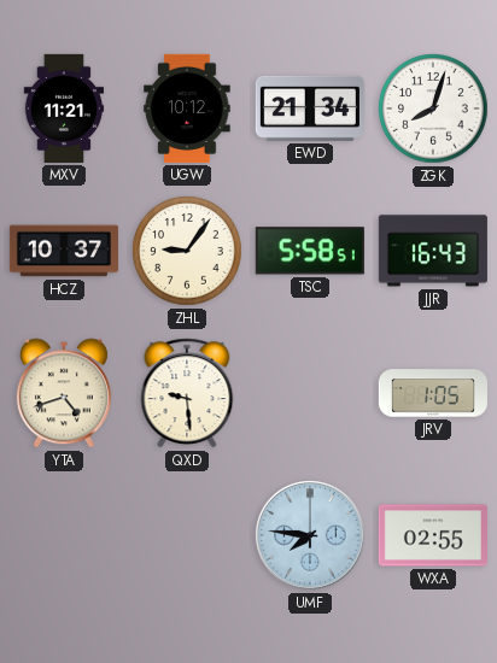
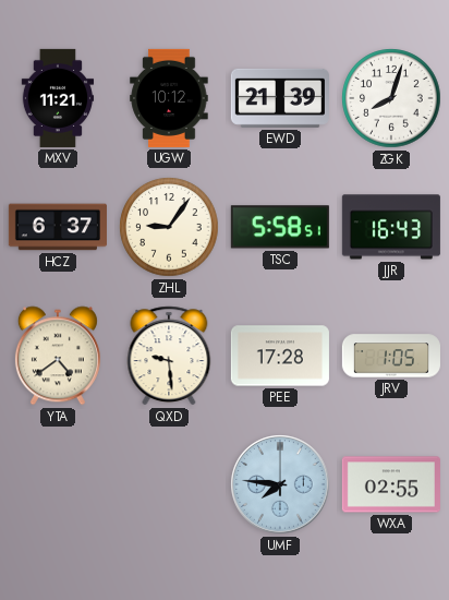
EWD: 21:34 -> 21:39
HCZ: 10:37 -> 6:37
YTA: 4:42 -> 4:39
PEE: none -> 17:28
